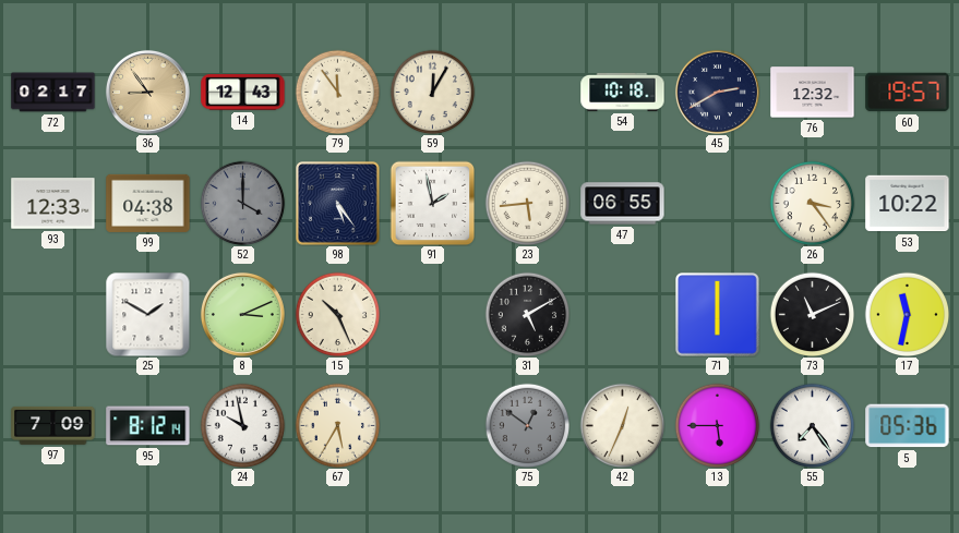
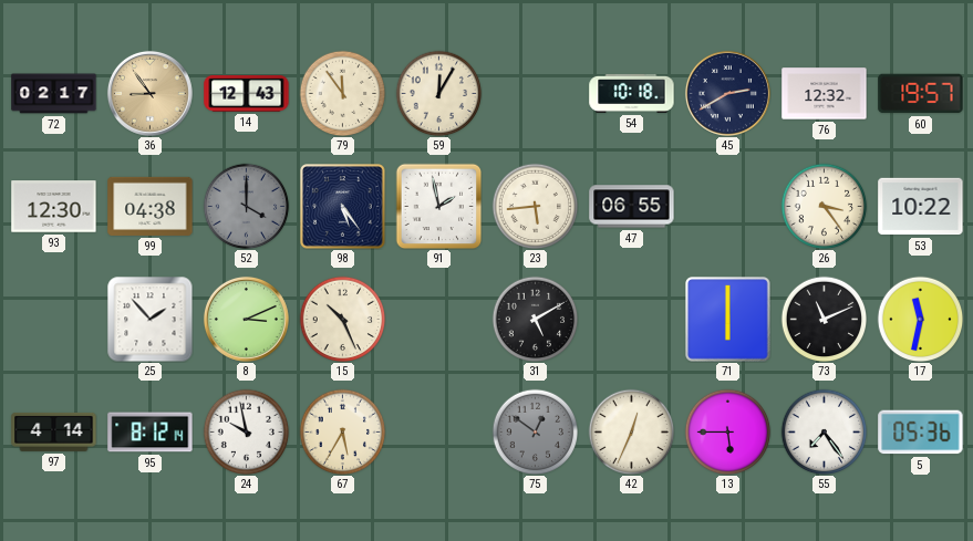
93: 12:33 -> 12:30
25: 1:50 -> 1:53
97: 7:09 -> 4:14
